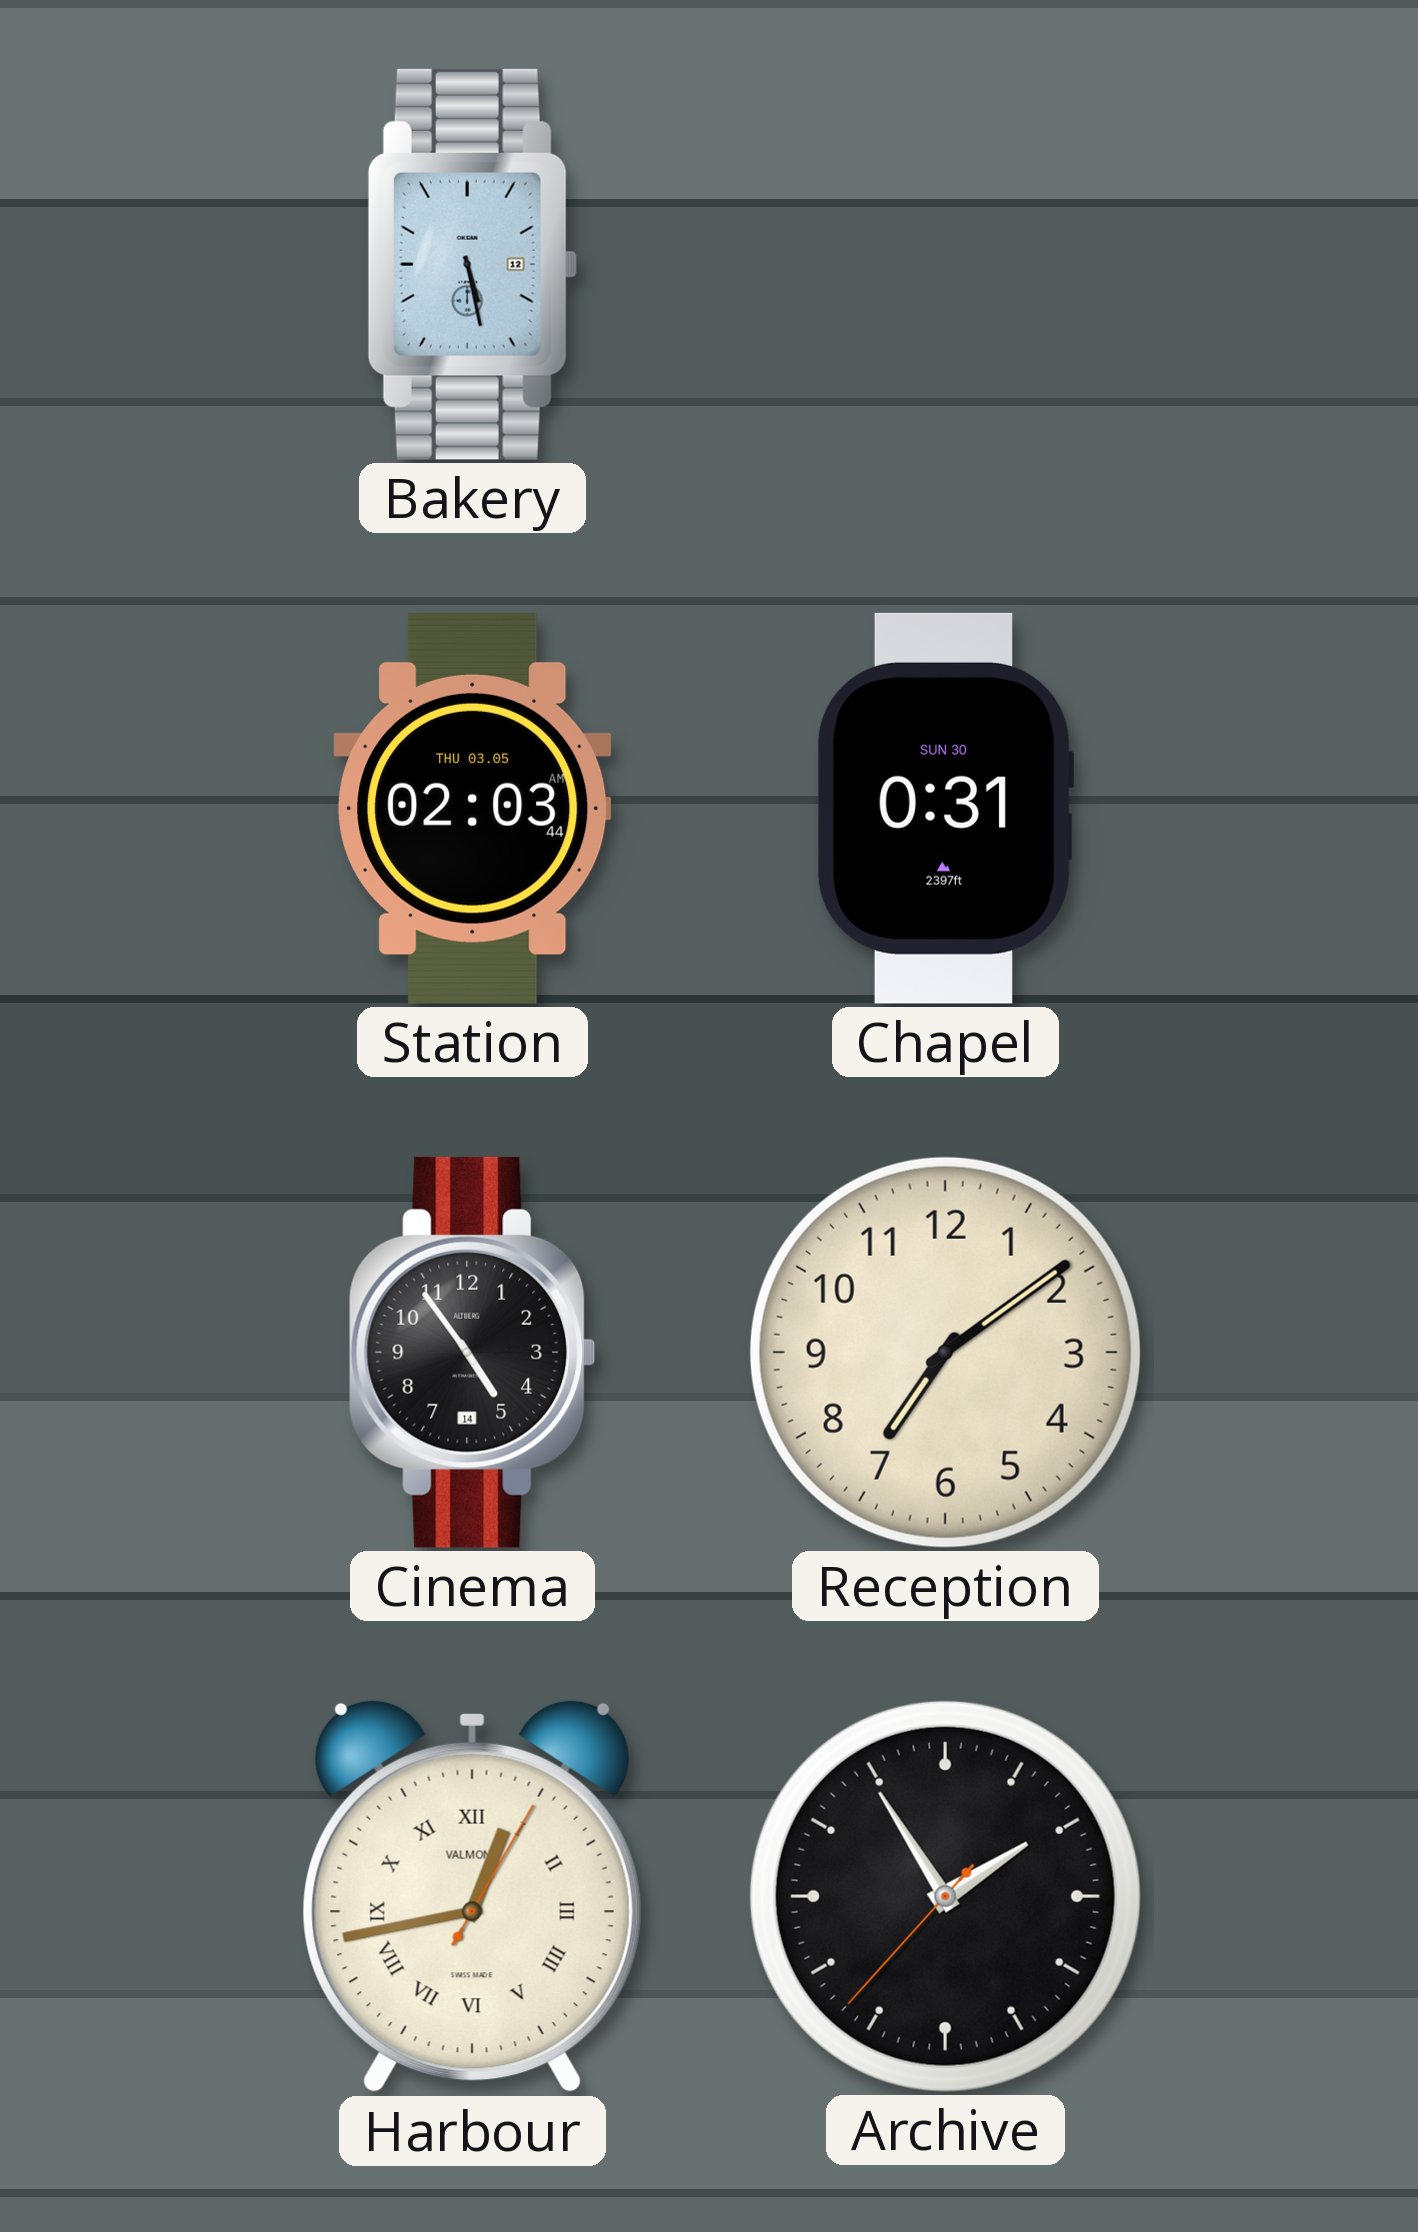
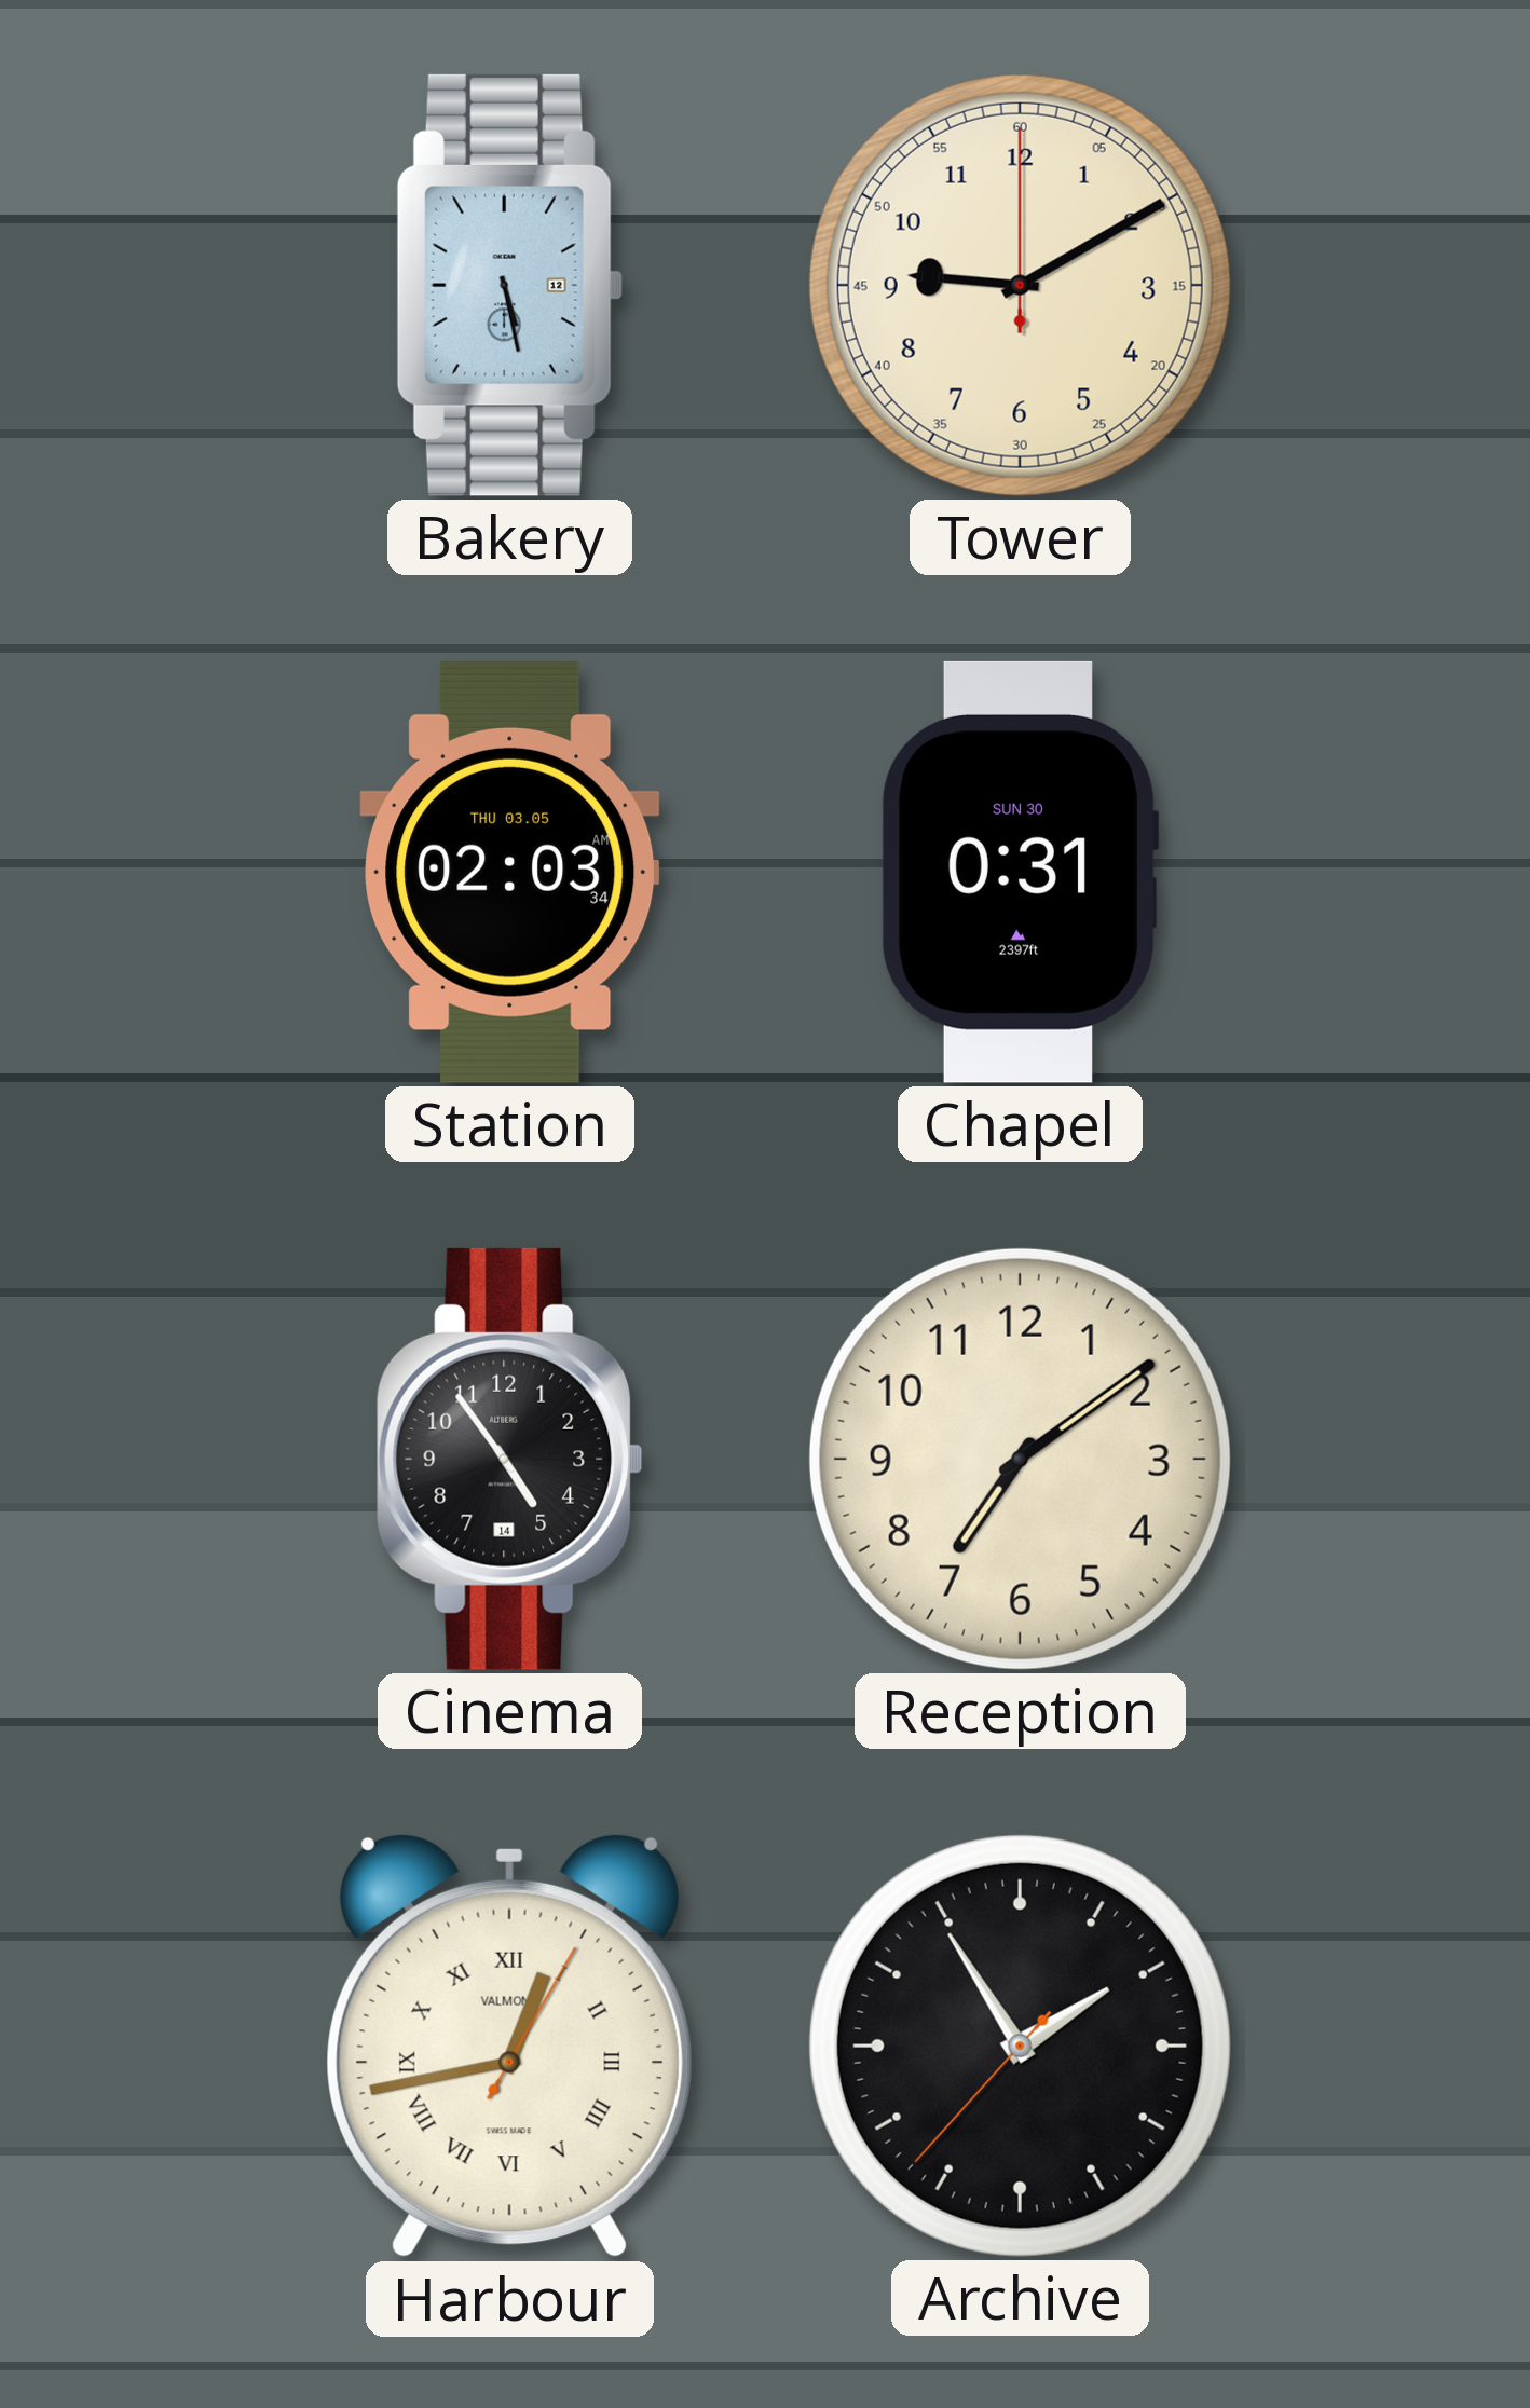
Tower: none -> 9:10
Station: 02:03:44 AM -> 02:03:34 AM
